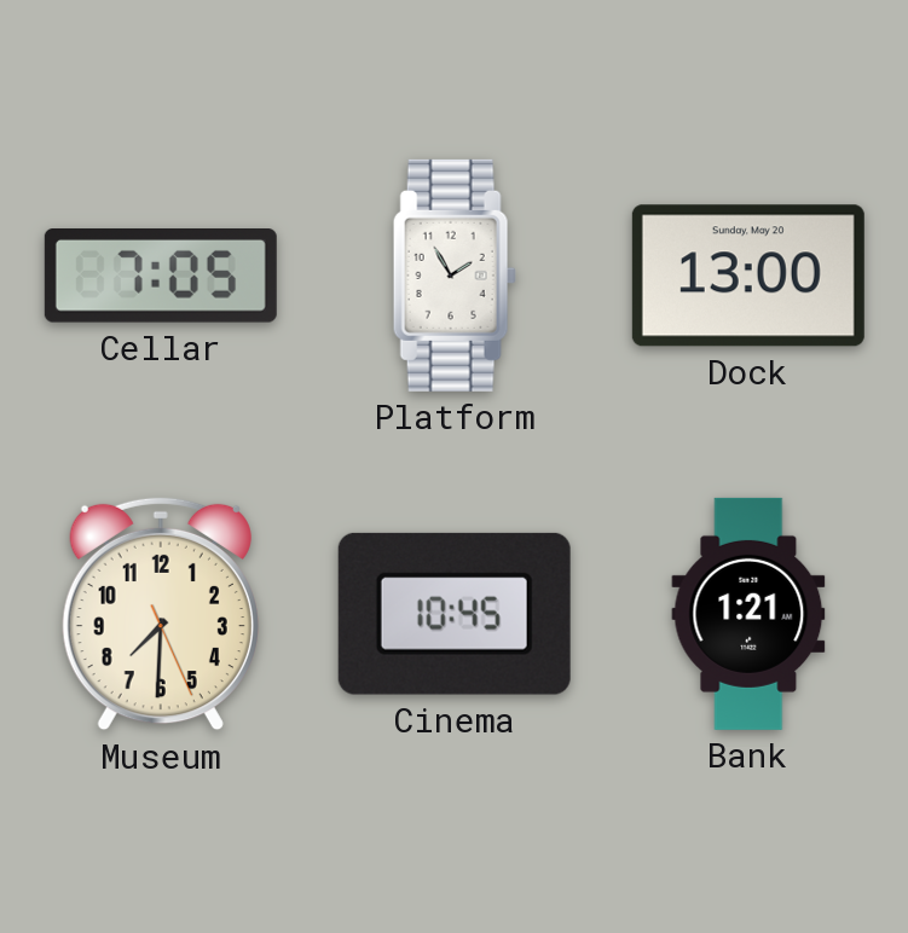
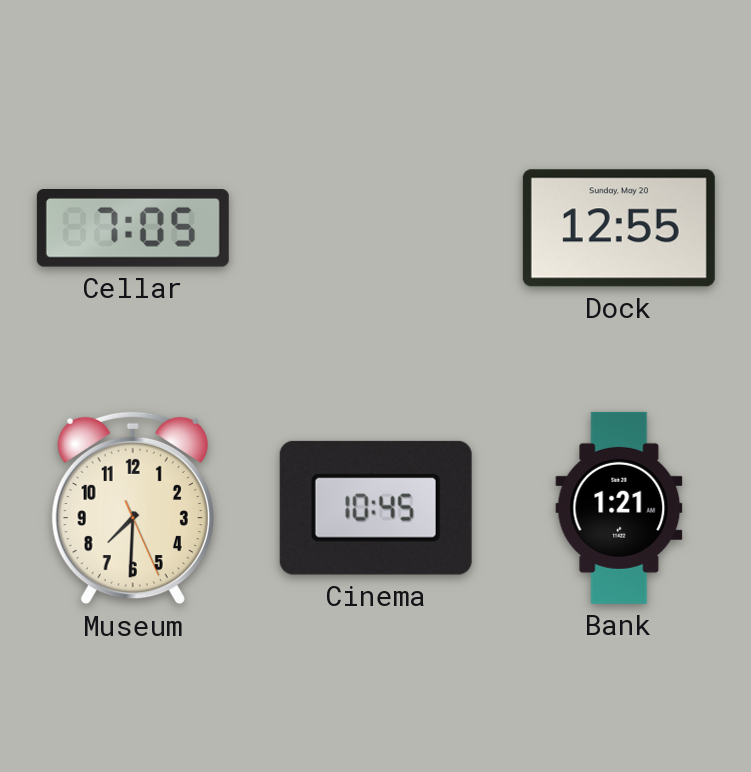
Platform: 1:55 -> none
Dock: 13:00 -> 12:55
